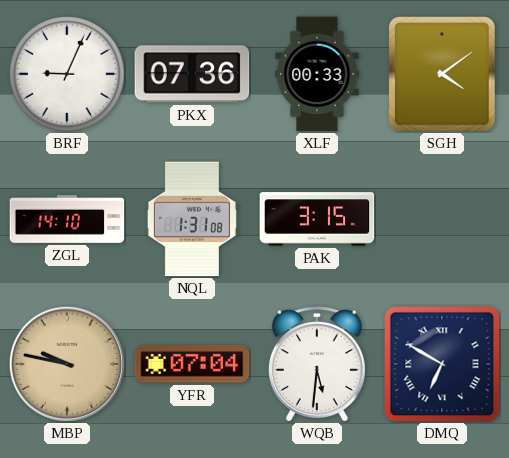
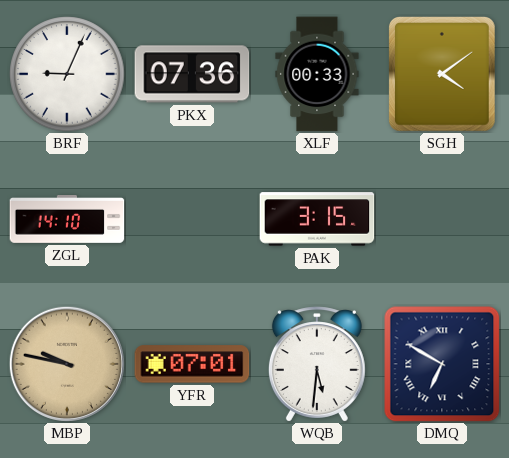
NQL: 1:31 -> none
YFR: 07:04 -> 07:01
